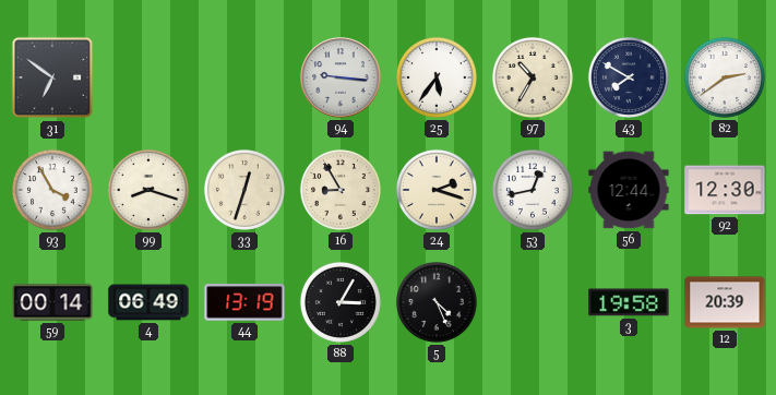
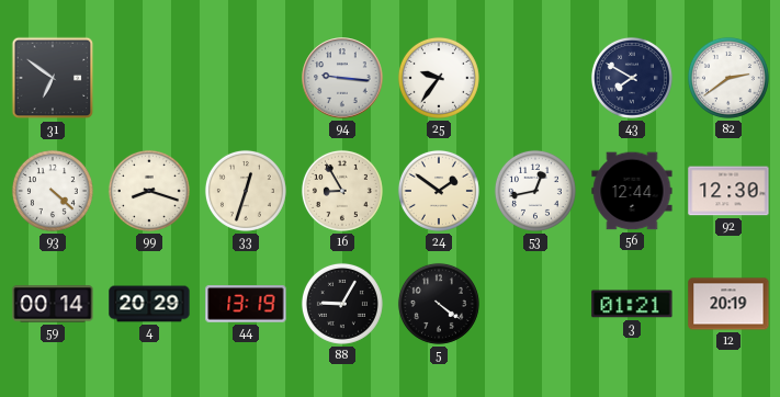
25: 5:36 -> 9:36
97: 10:35 -> none
93: 3:55 -> 4:22
24: 2:18 -> 1:51
4: 06:49 -> 20:29
88: 3:05 -> 9:05
5: 4:26 -> 4:21
3: 19:58 -> 01:21
12: 20:39 -> 20:19
